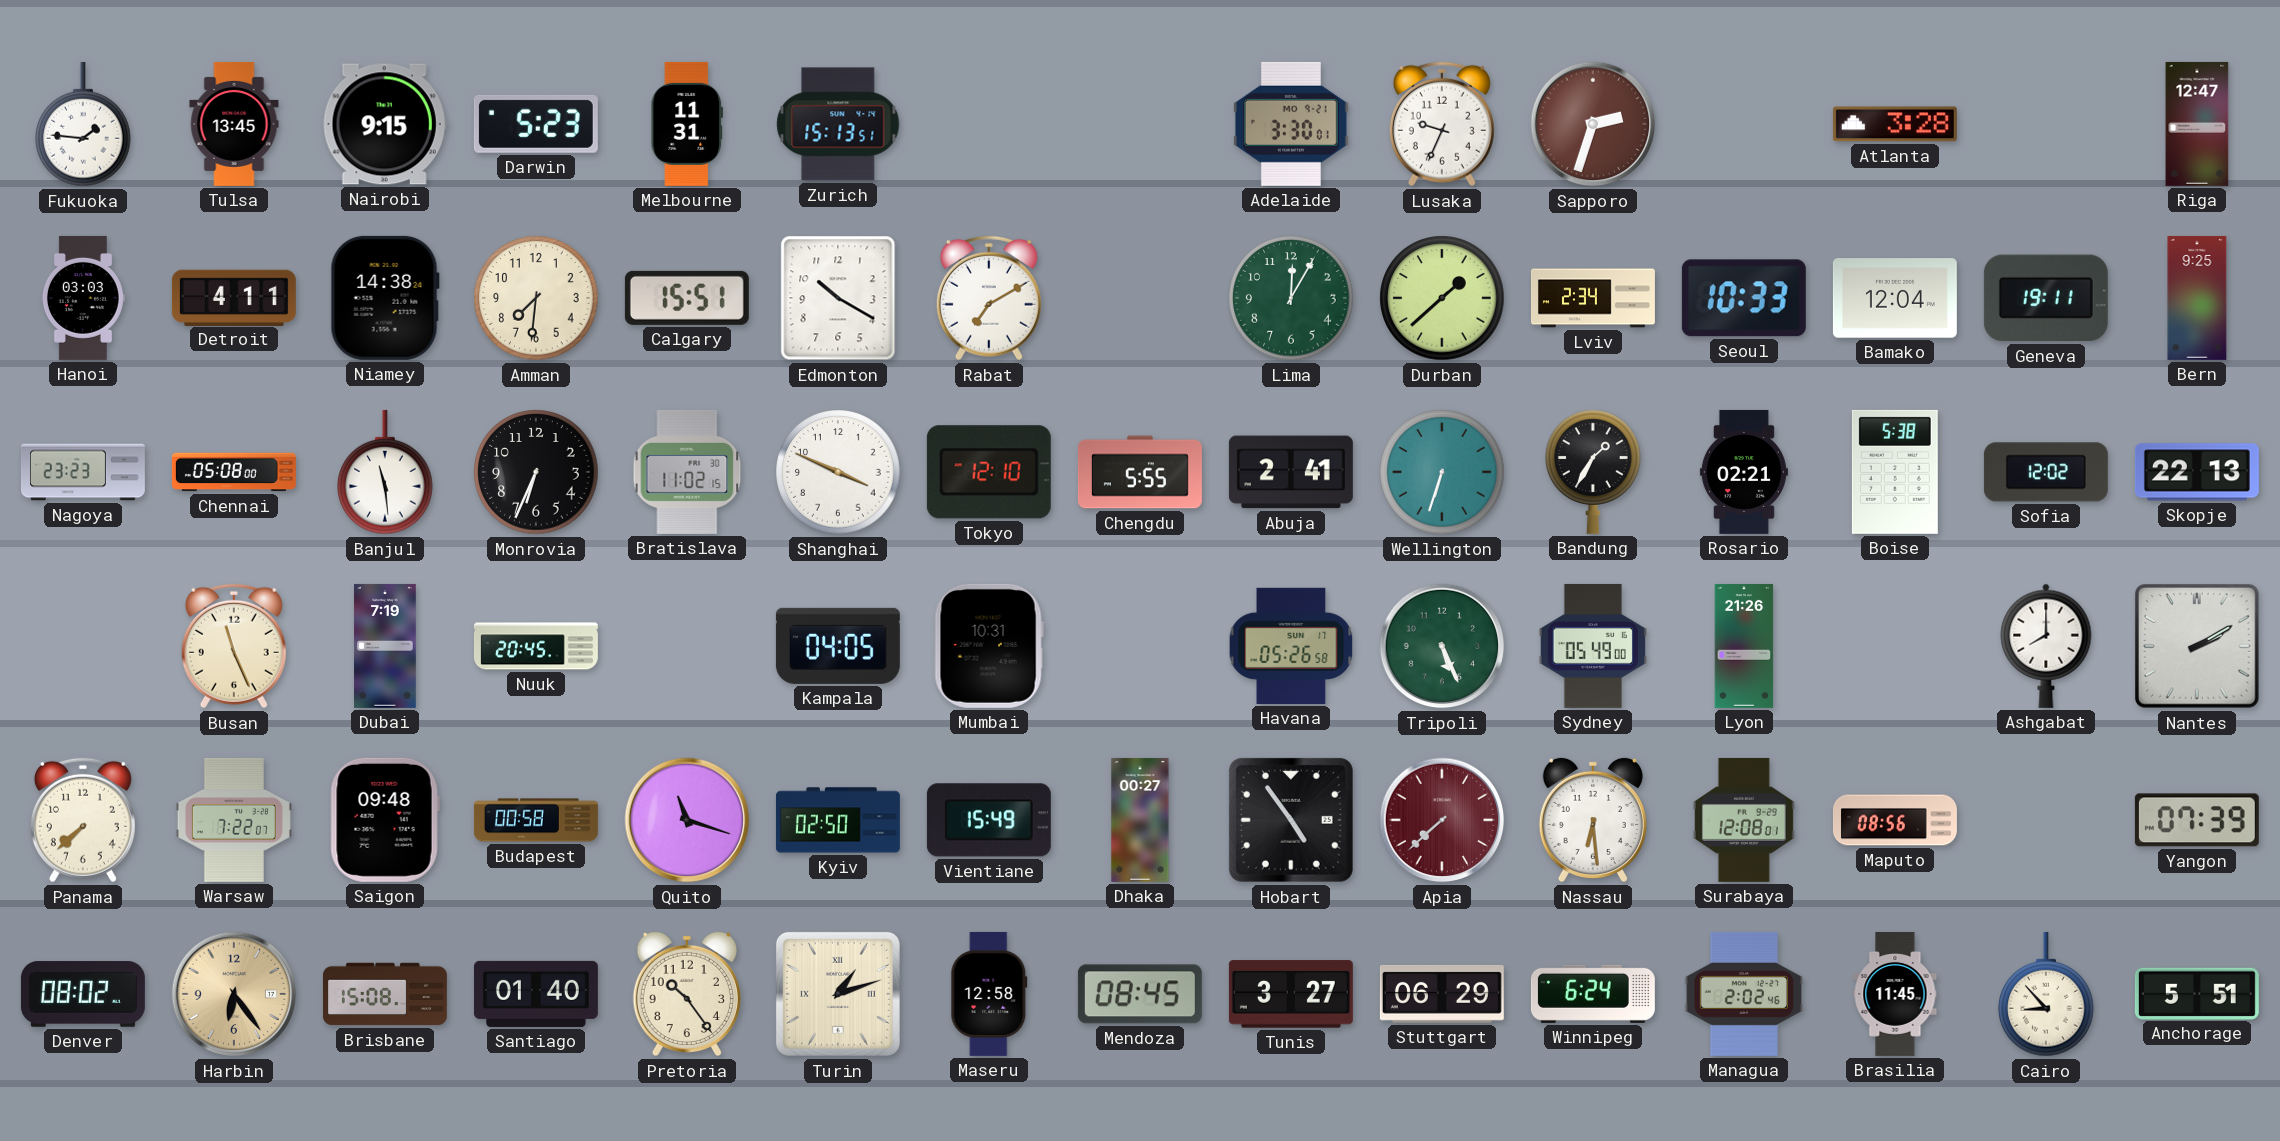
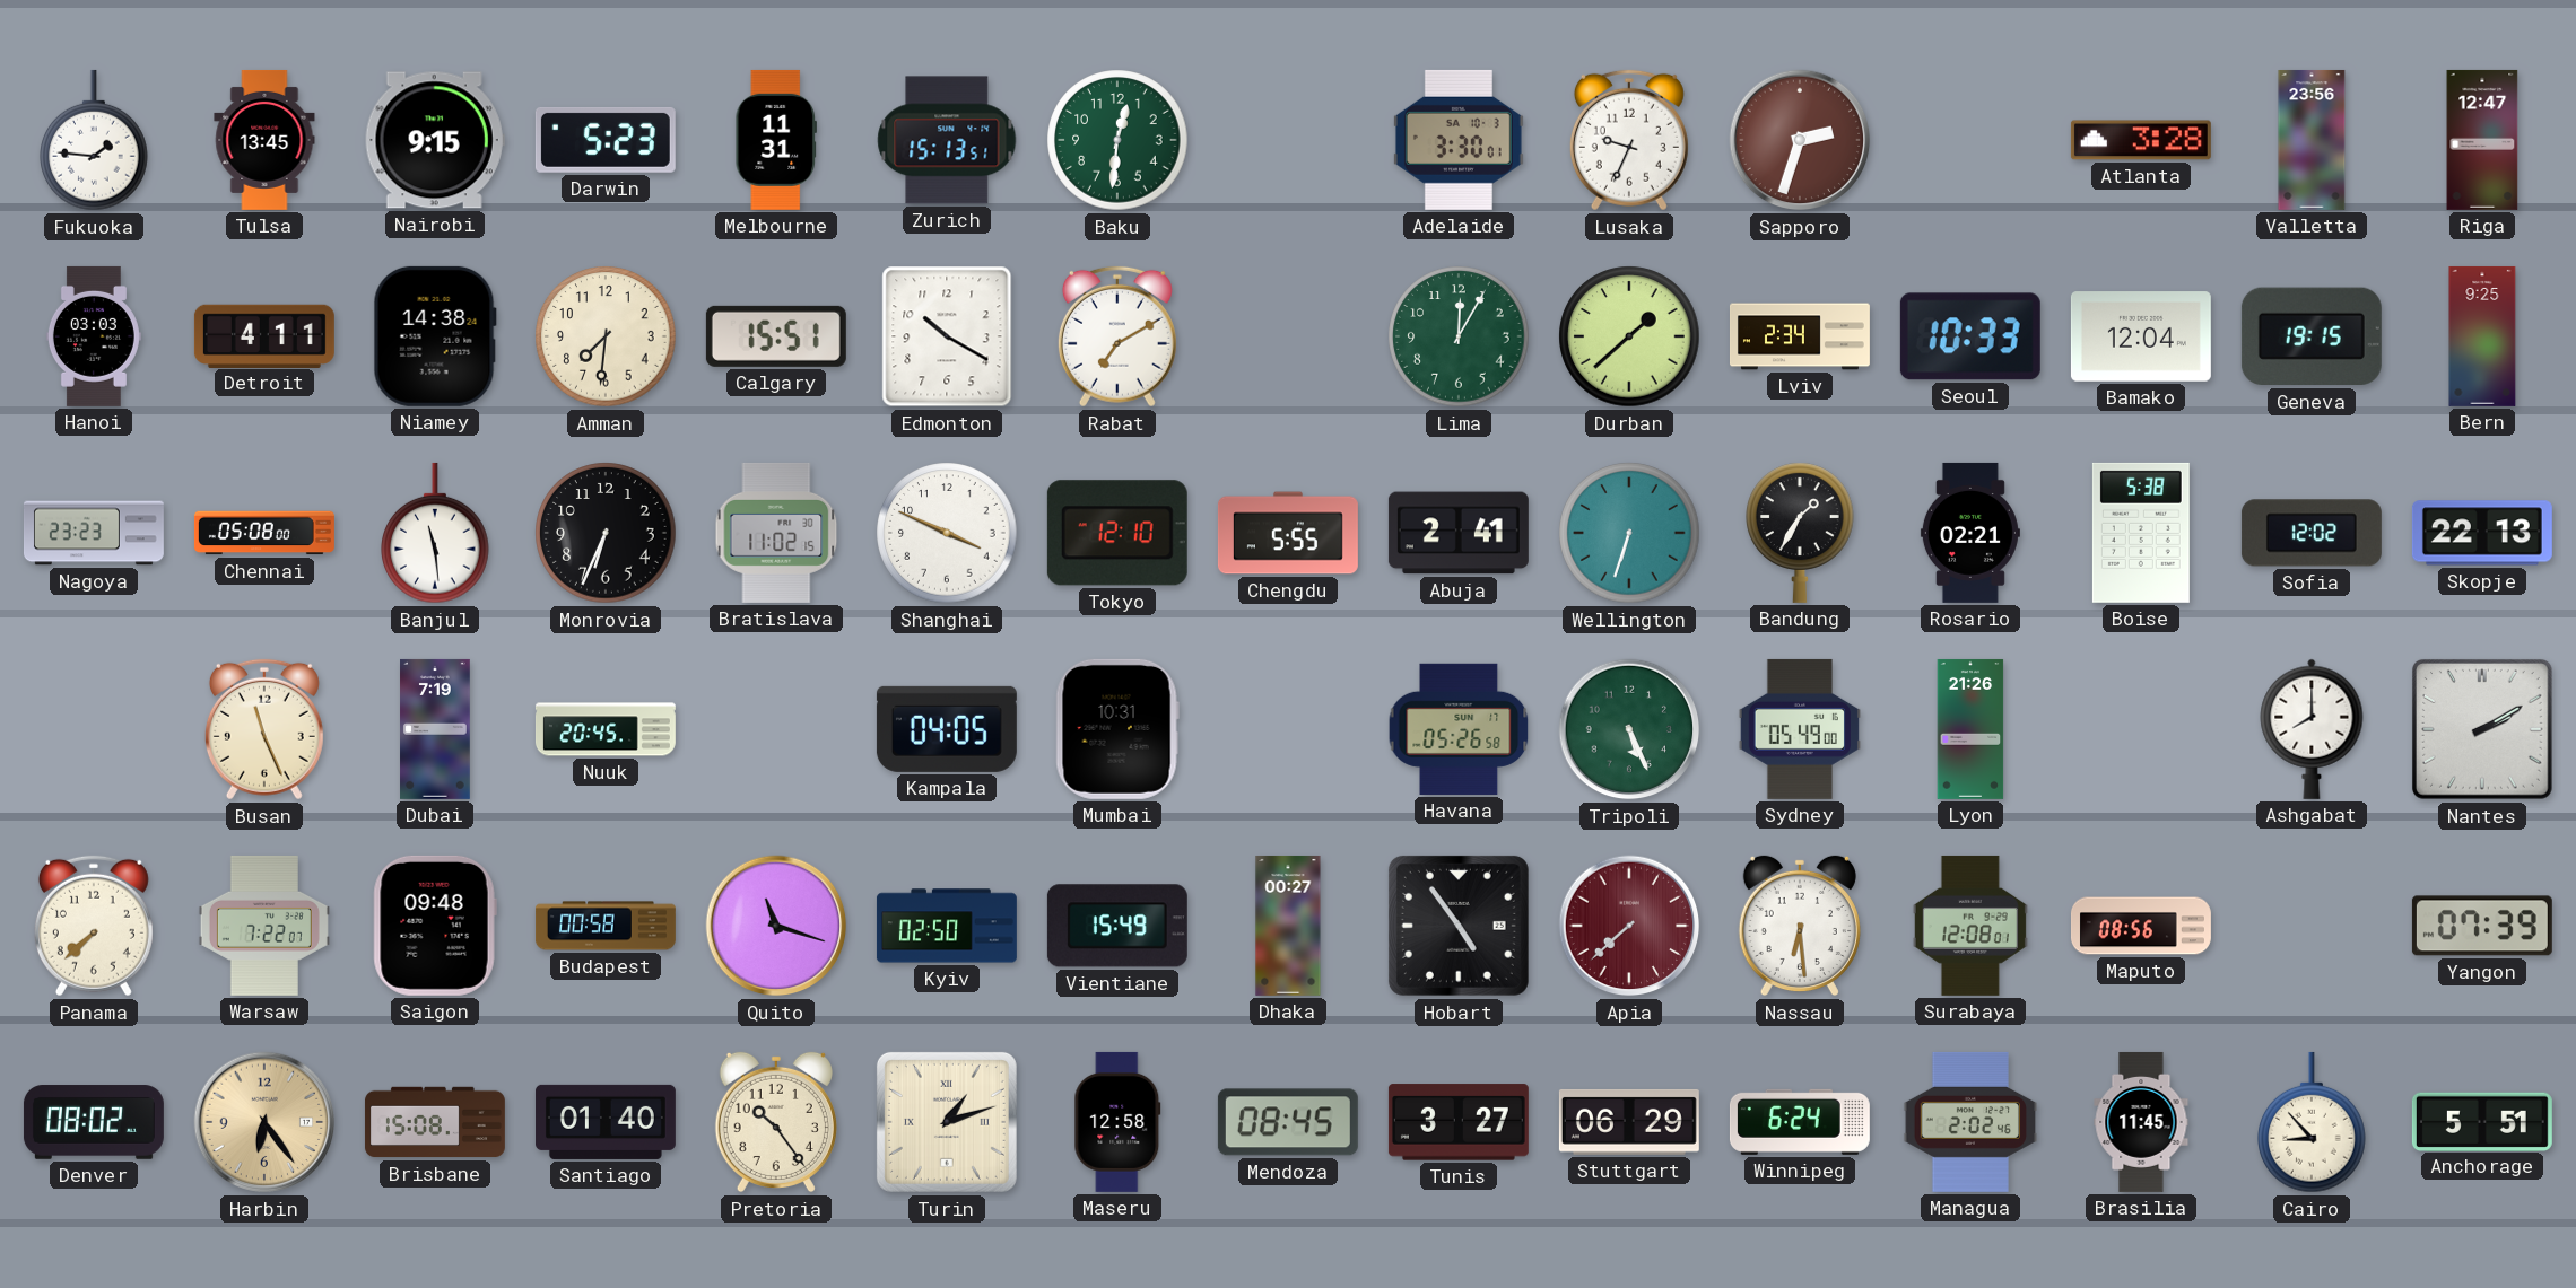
Baku: none -> 12:31
Adelaide date: MO 9-21 -> SA 10-3
Valletta: none -> 23:56
Geneva: 19:11 -> 19:15
